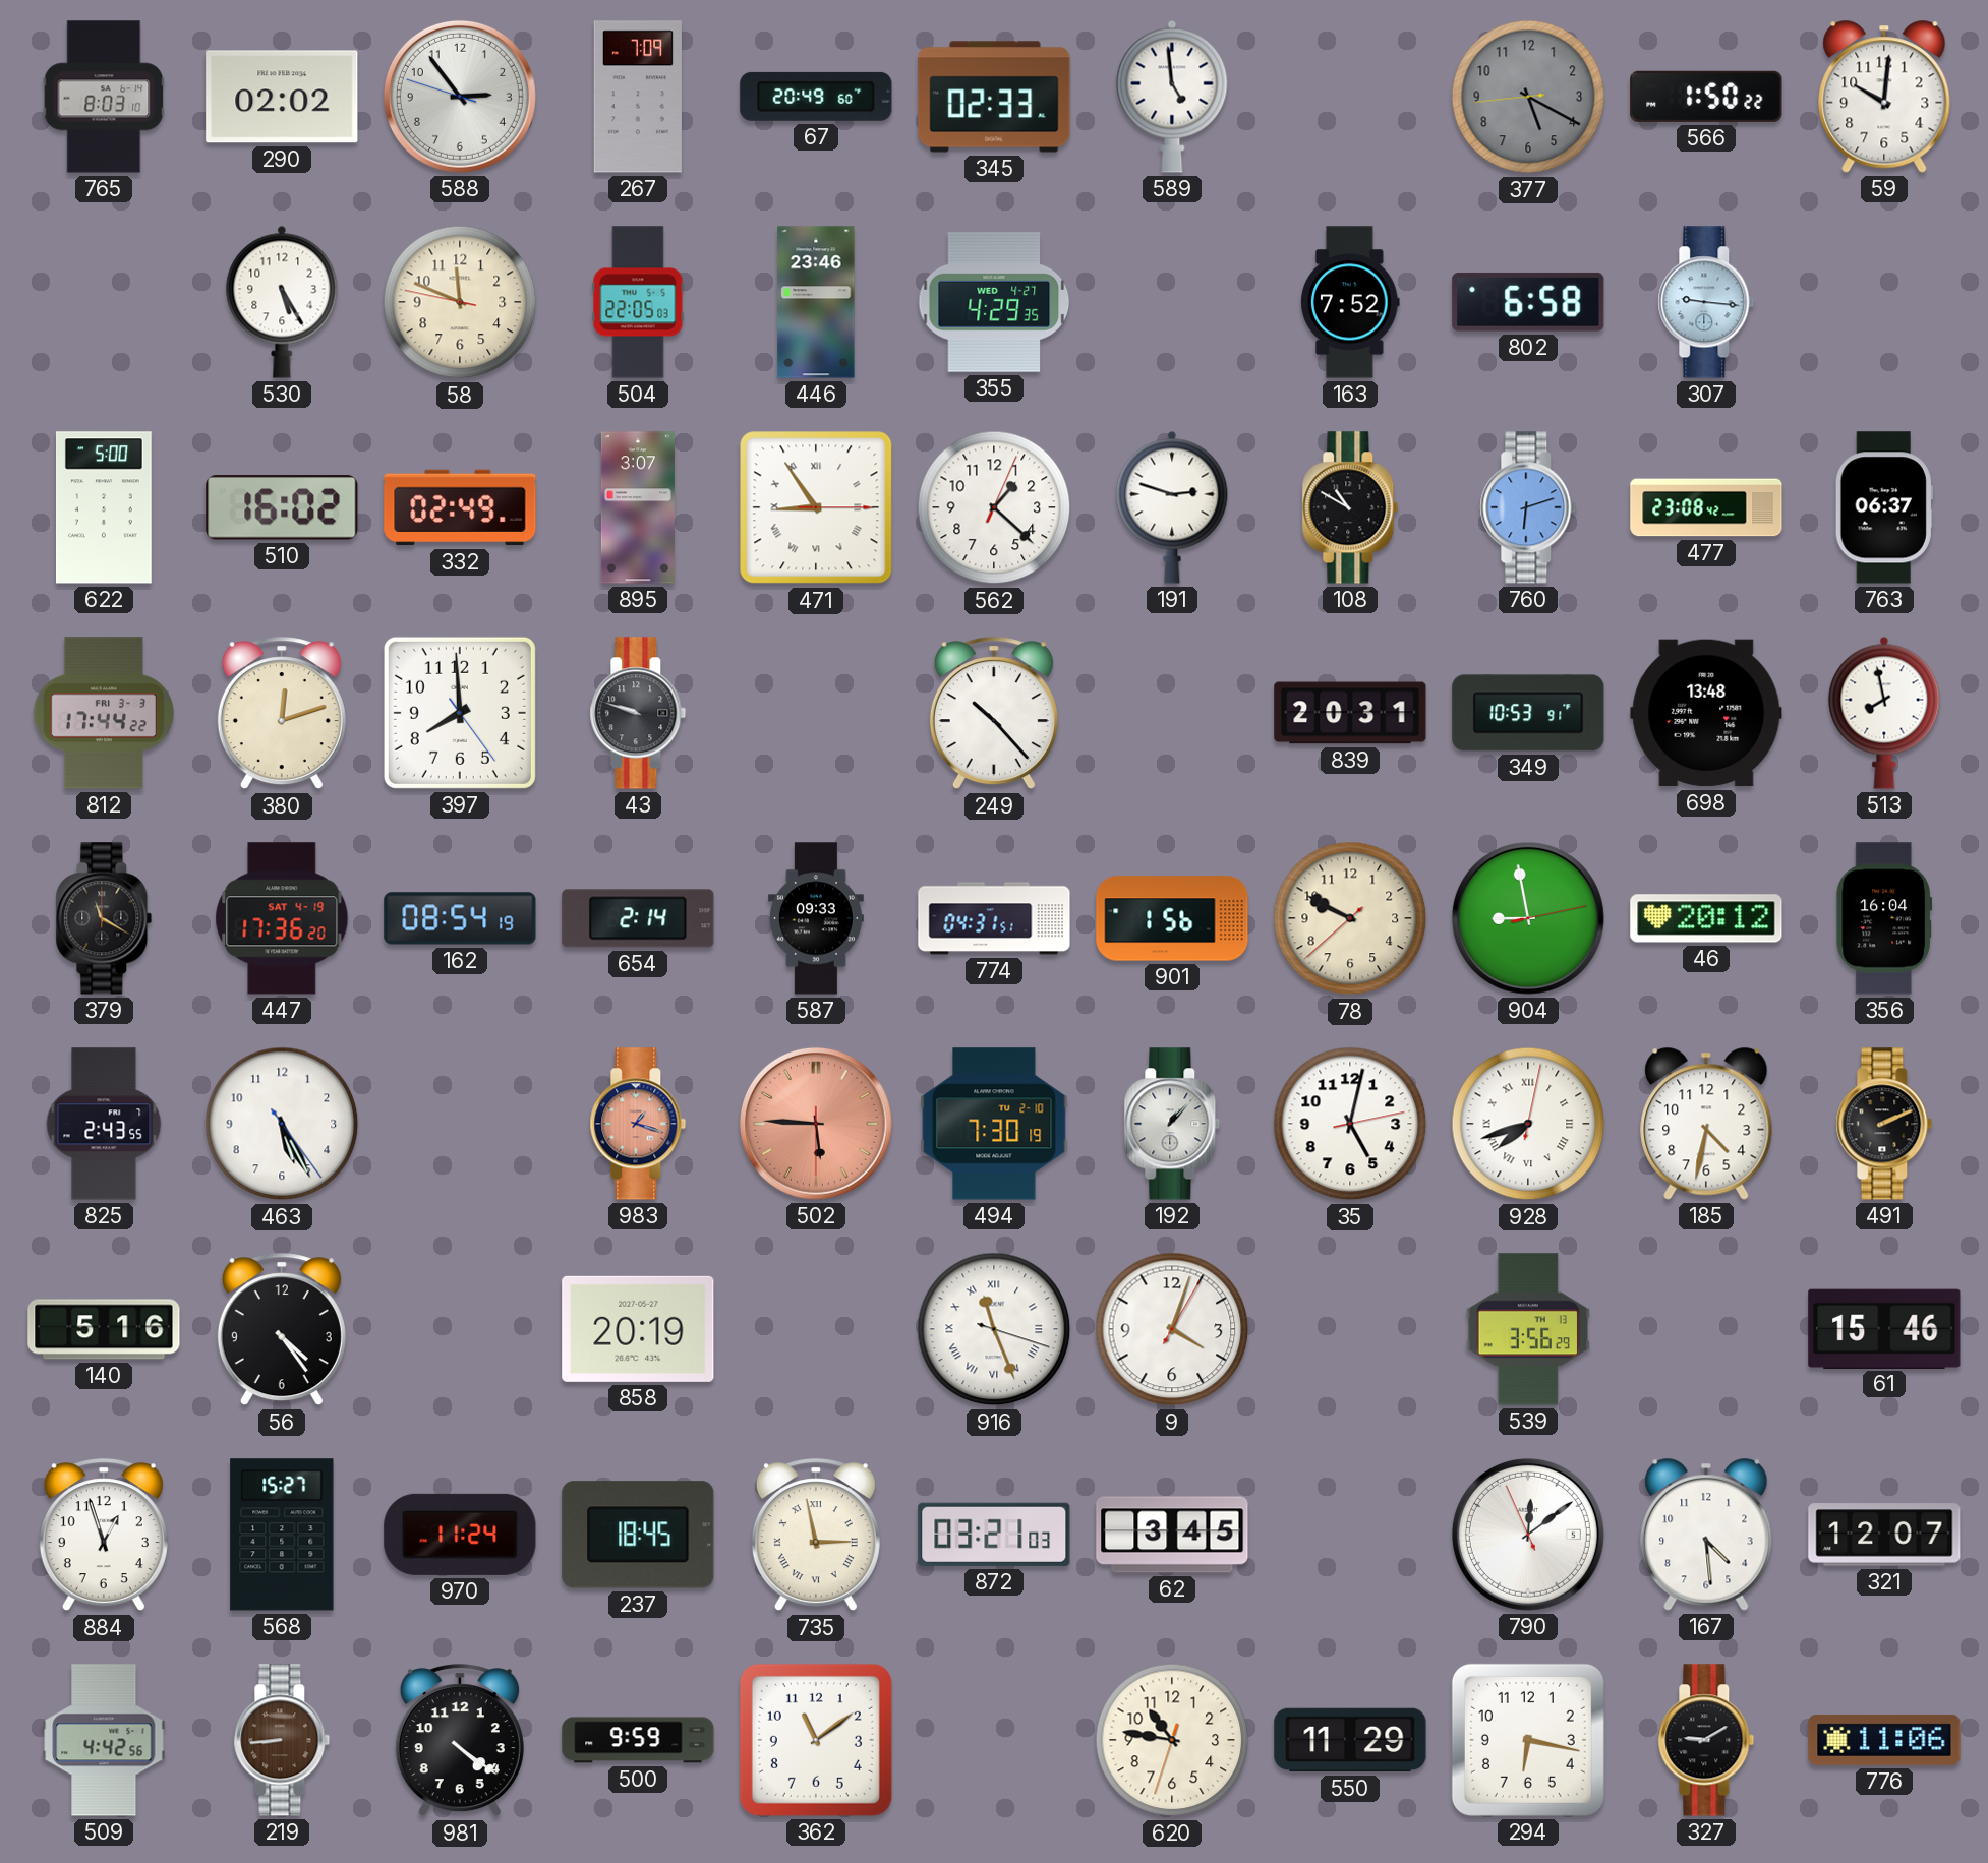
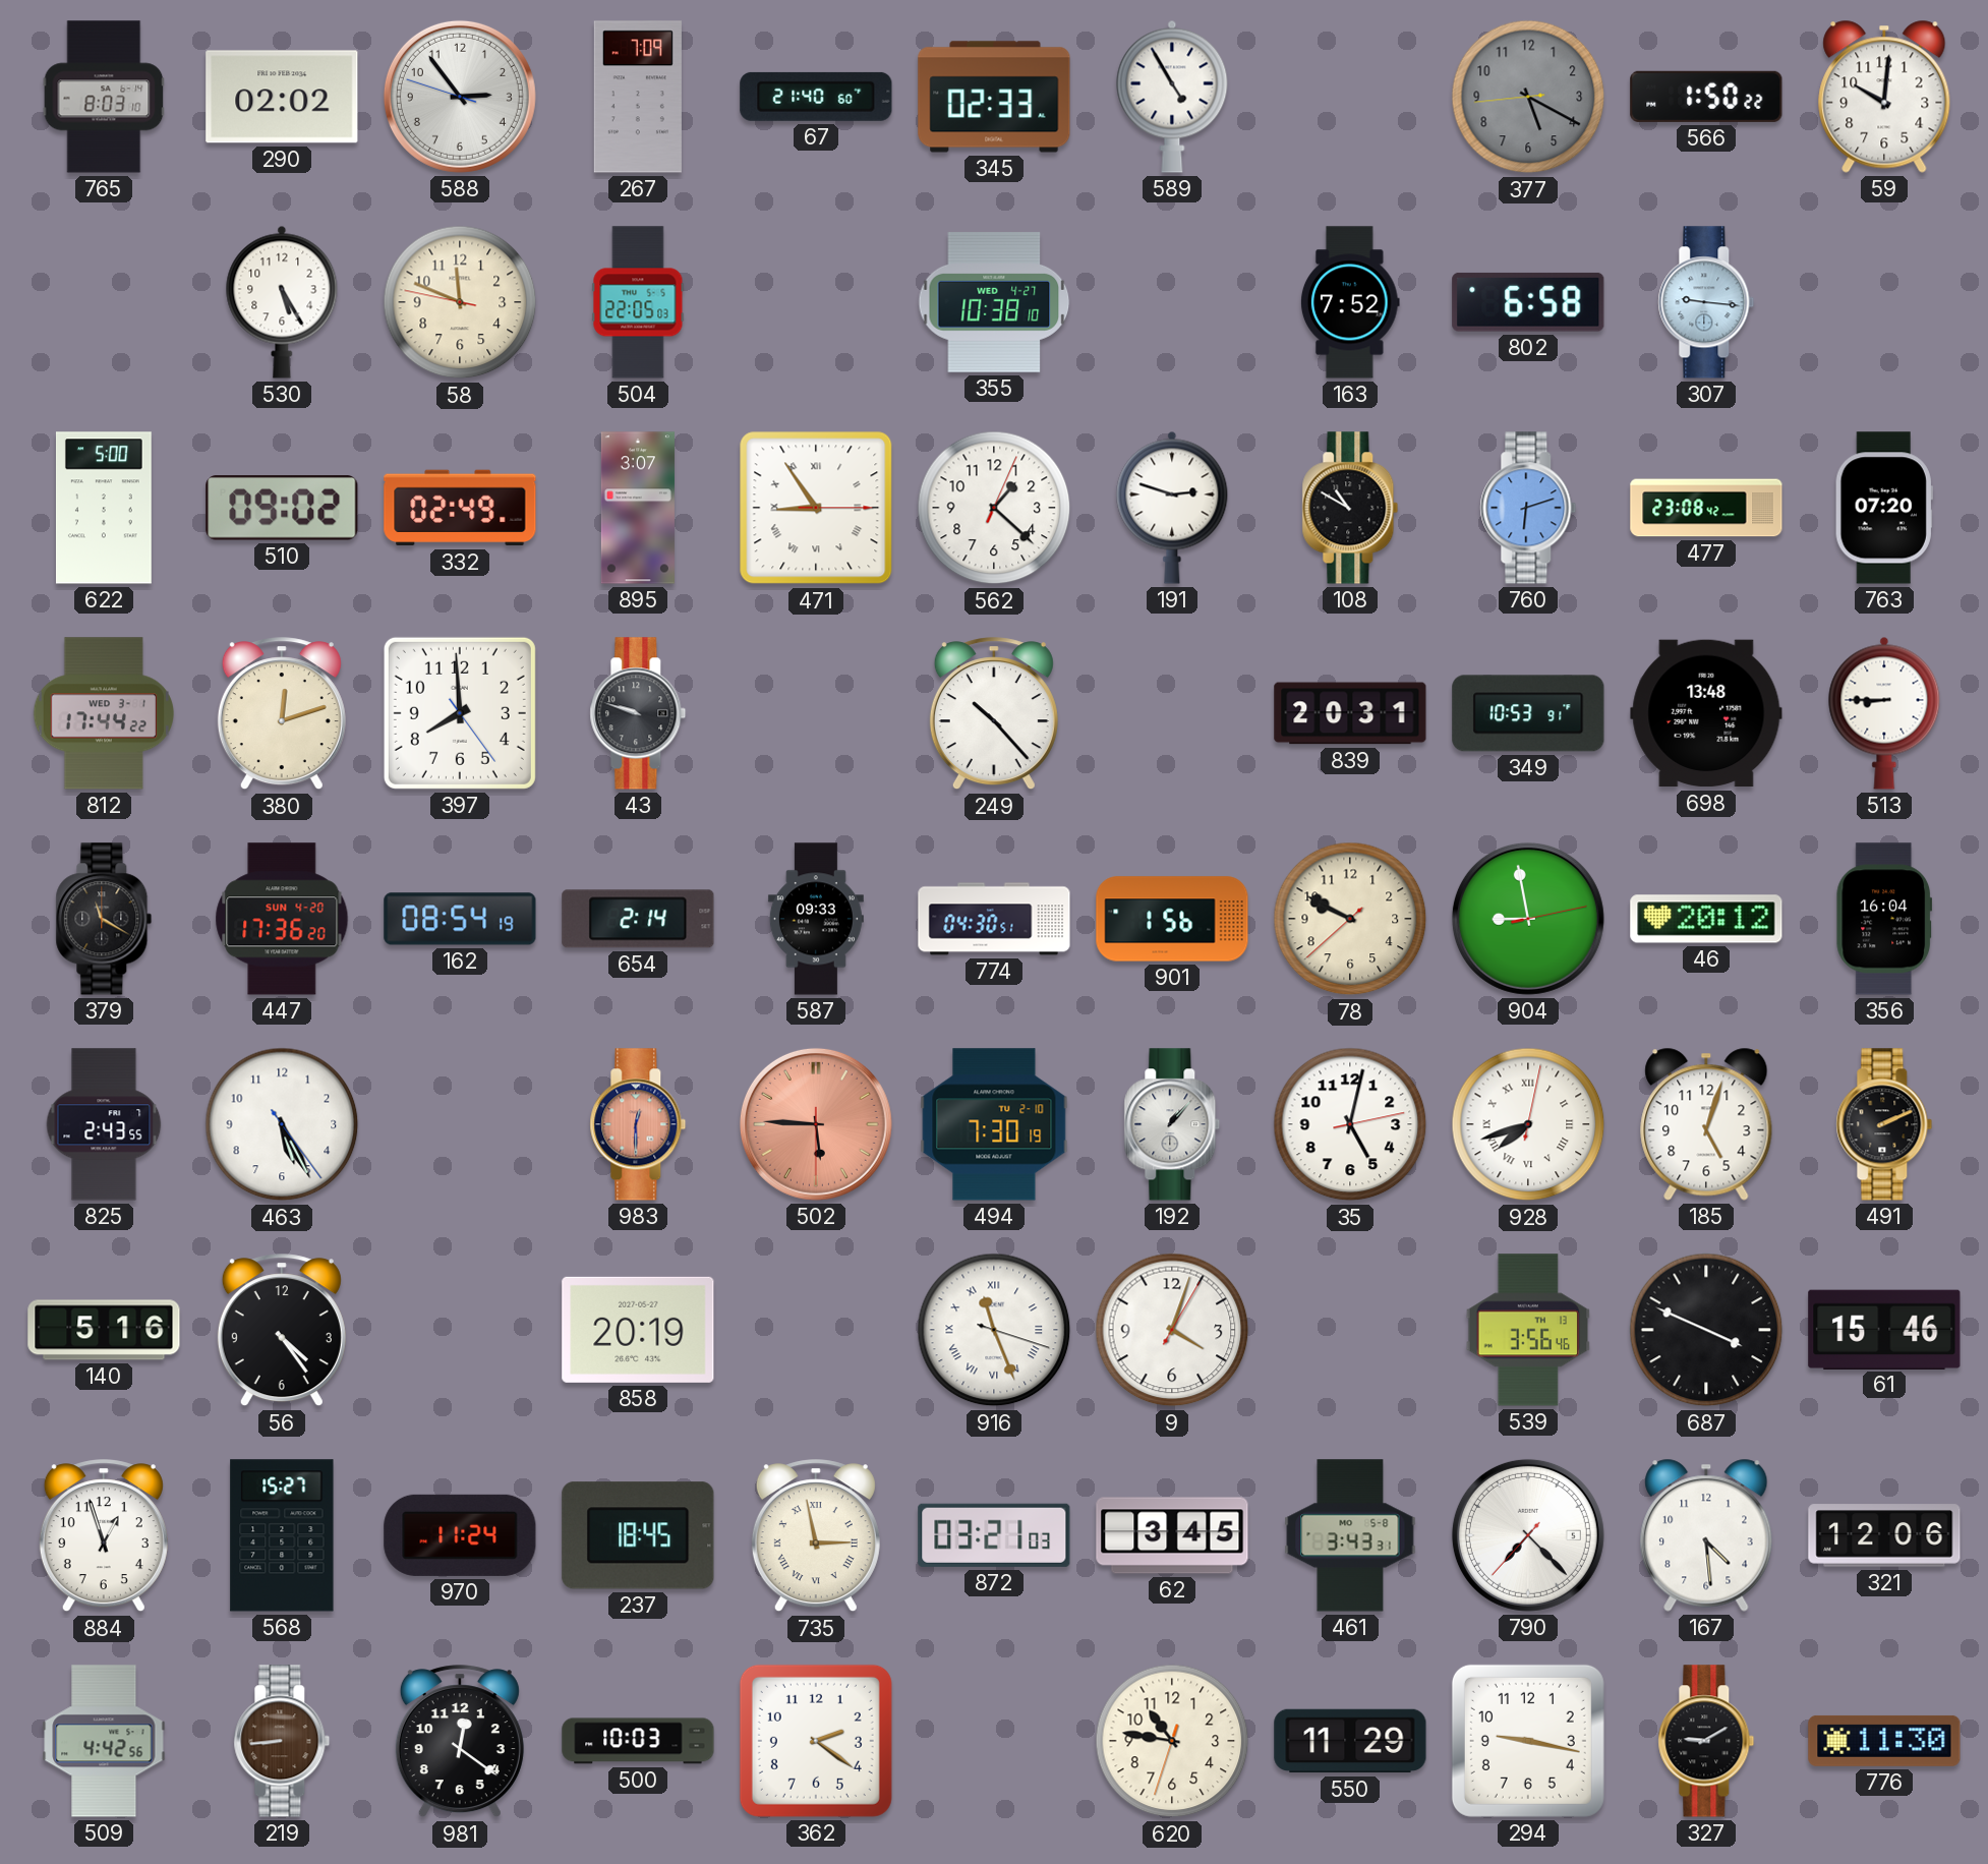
67: 20:49 -> 21:40
589: 4:59 -> 4:55
446: 23:46 -> none
355: 4:29 -> 10:38
510: 16:02 -> 09:02
763: 06:37 -> 07:20
812 date: FRI 3-3 -> WED 3-1
513: 7:58 -> 8:45
447 date: SAT 4-19 -> SUN 4-20
774: 04:31 -> 04:30
983: 1:18 -> 12:30
185: 4:32 -> 5:03
539: 3:56:29 -> 3:56:46
687: none -> 3:49
461: none -> 3:43
790: 12:08 -> 7:22
321: 12:07 -> 12:06
981: 4:21 -> 12:21
500: 9:59 -> 10:03
362: 11:09 -> 2:21
294: 6:17 -> 9:17
776: 11:06 -> 11:30
